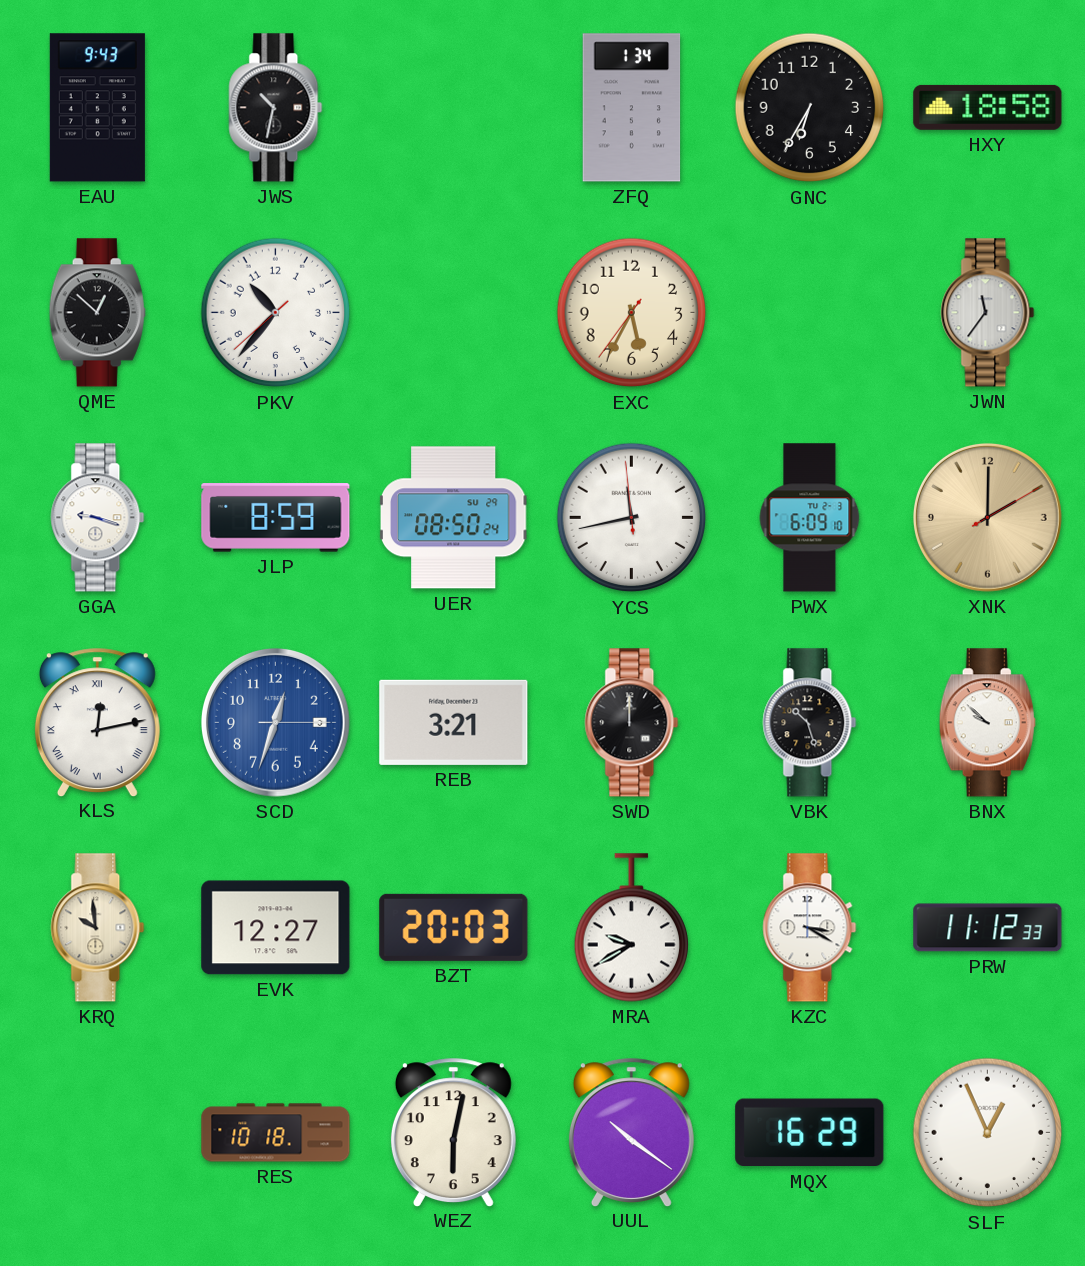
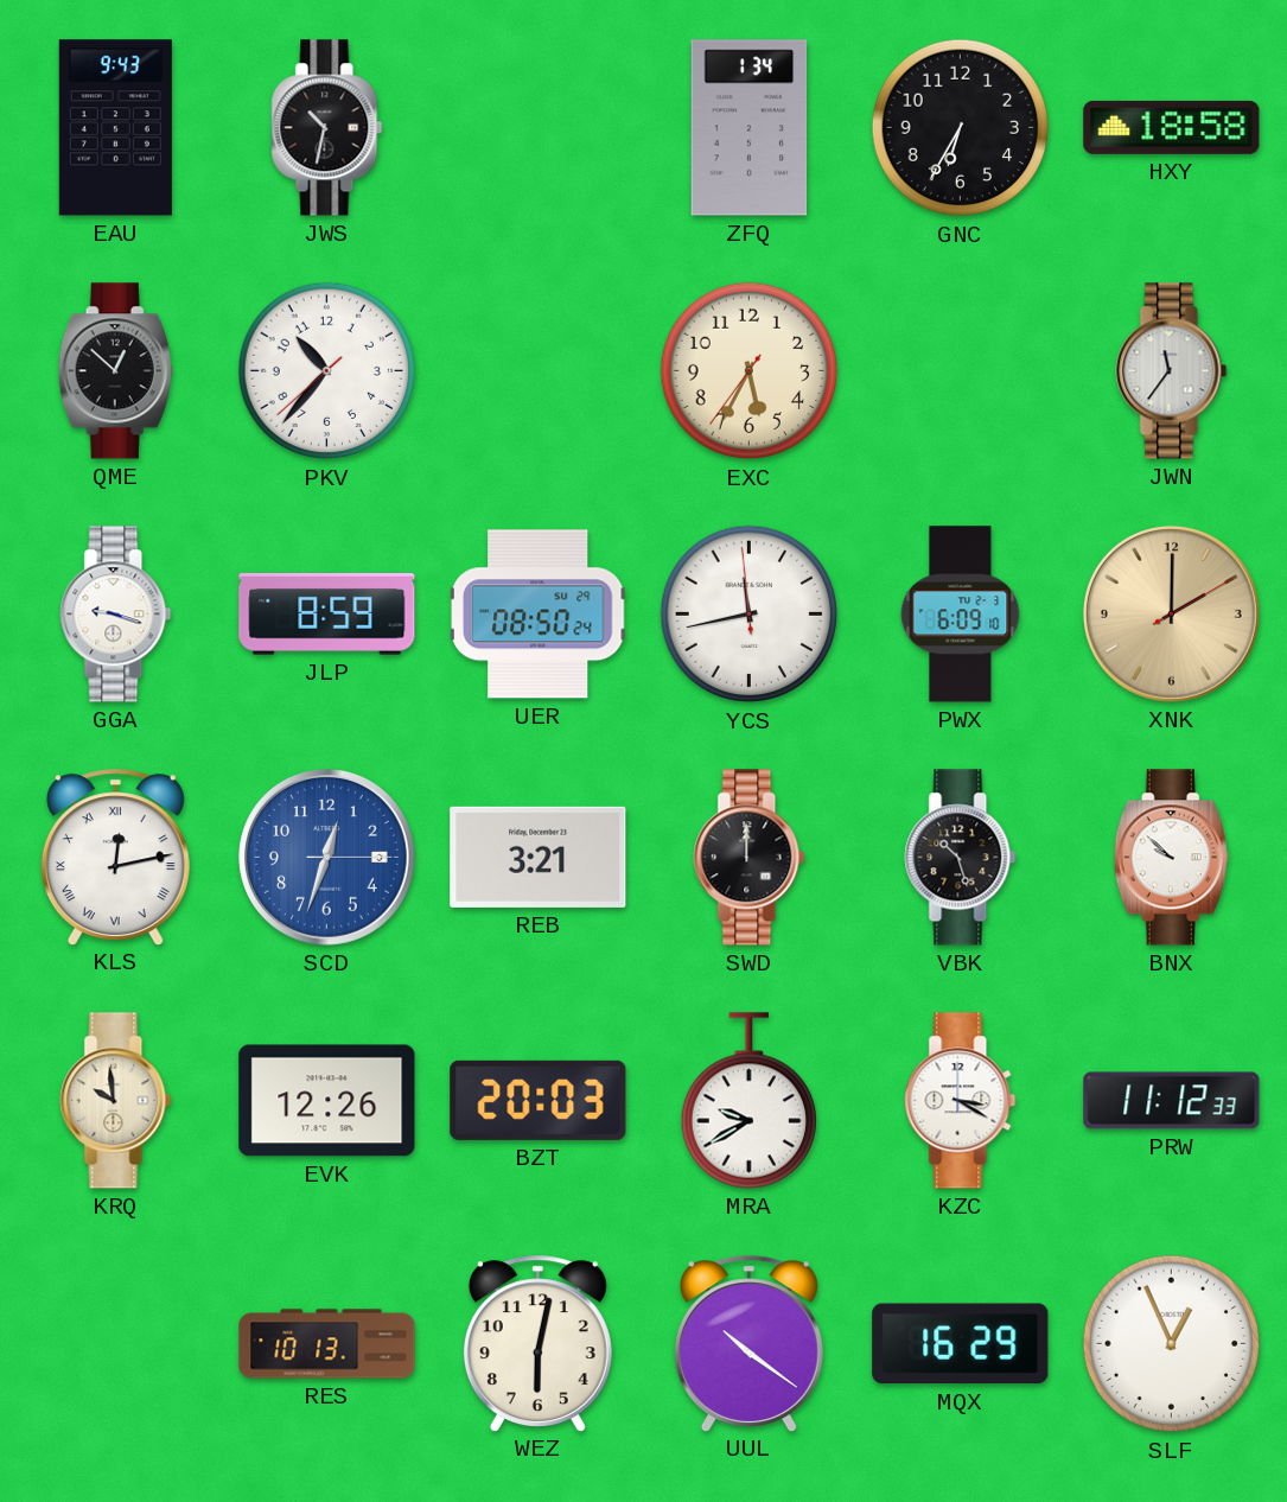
EVK: 12:27 -> 12:26
RES: 10:18 -> 10:13
